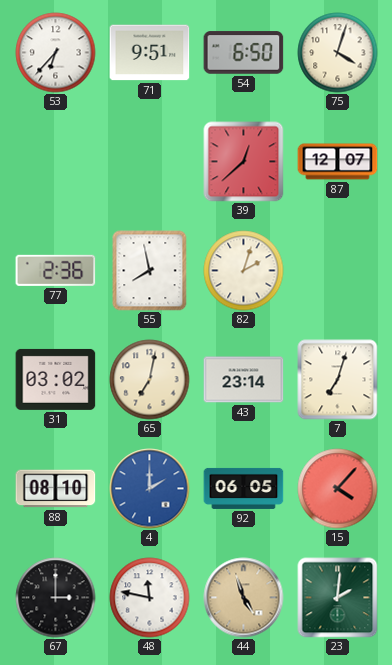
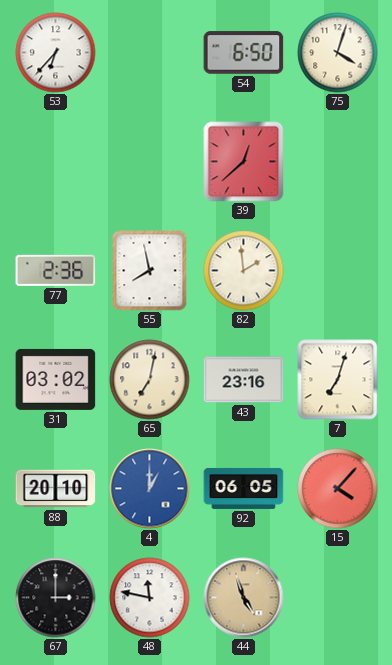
71: 9:51 -> none
87: 12:07 -> none
82: 2:03 -> 1:59
43: 23:14 -> 23:16
88: 08:10 -> 20:10
4: 2:00 -> 1:00
23: 2:01 -> none
